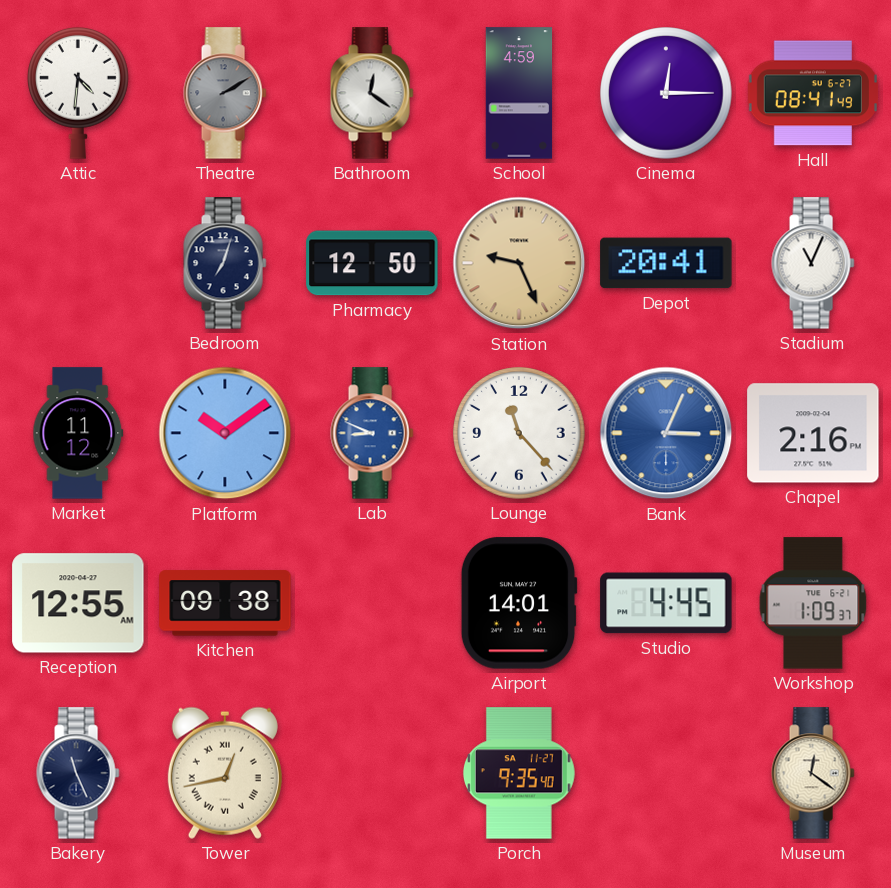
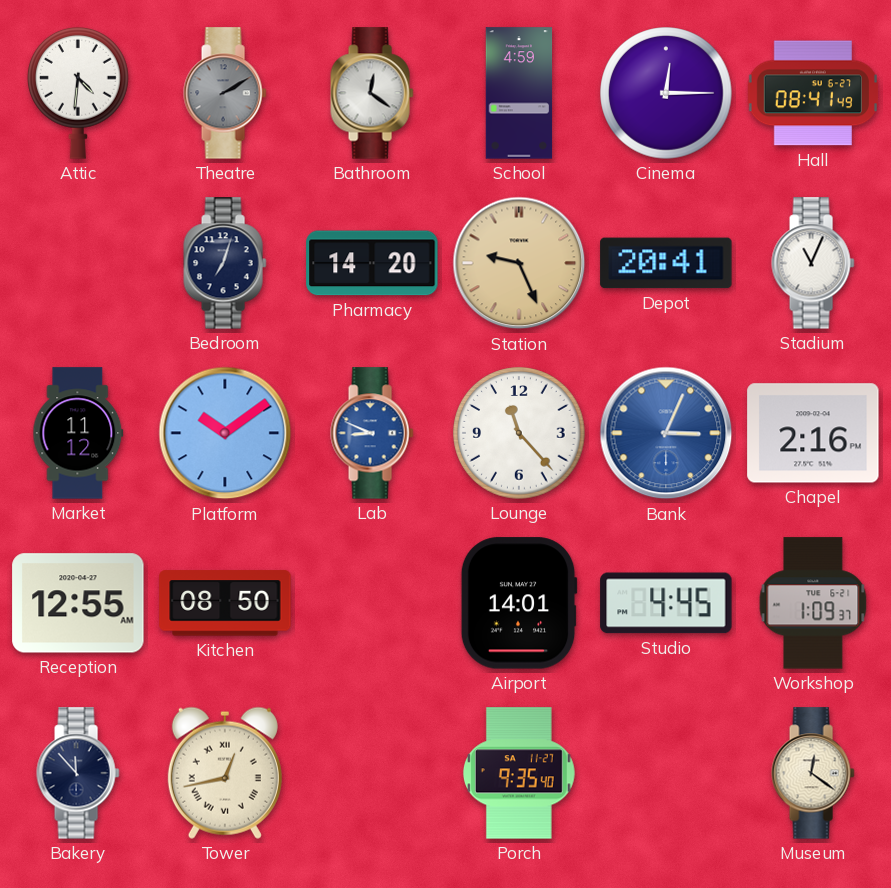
Pharmacy: 12:50 -> 14:20
Kitchen: 09:38 -> 08:50
Bakery: 11:26 -> 11:53
